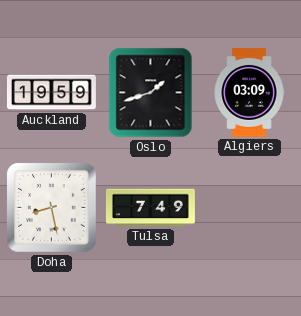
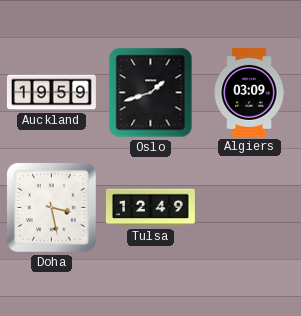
Doha: 8:28 -> 3:28
Tulsa: 7:49 -> 12:49
